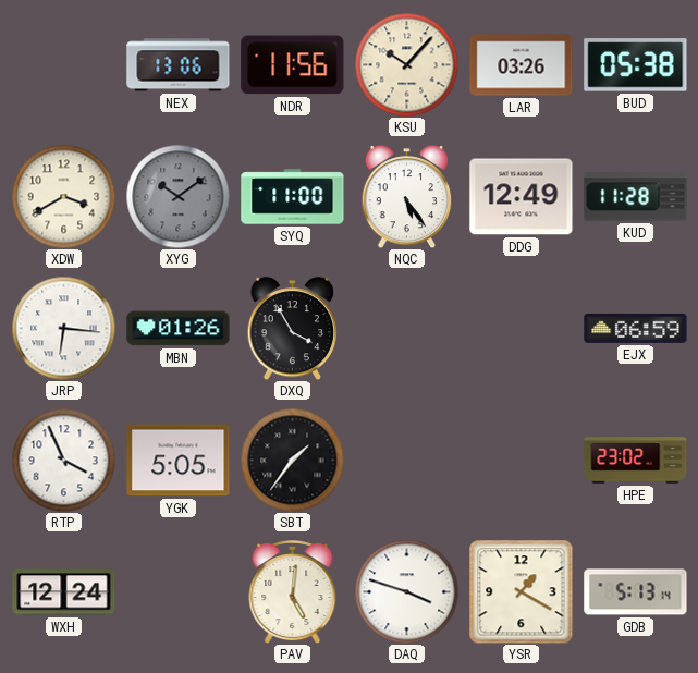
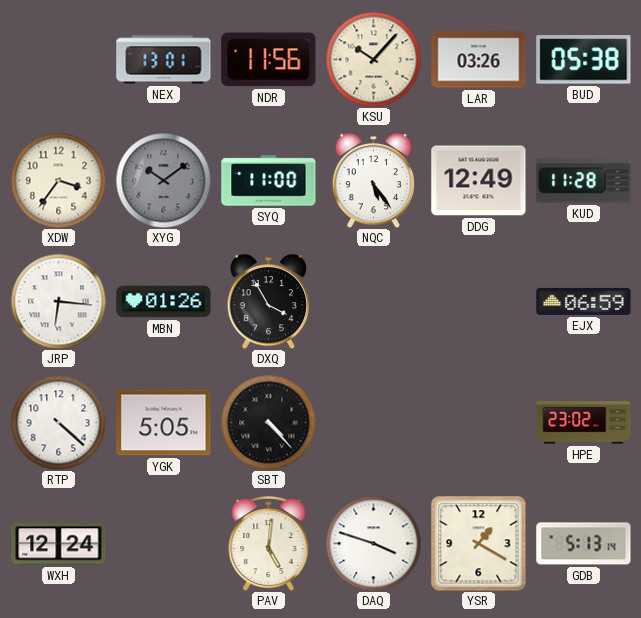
NEX: 13:06 -> 13:01
XDW: 3:40 -> 3:36
RTP: 3:56 -> 4:22
SBT: 1:36 -> 4:23
